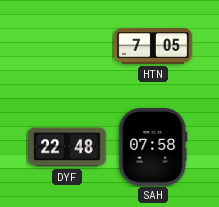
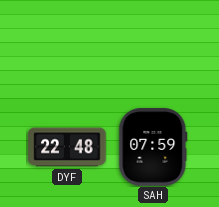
HTN: 7:05 -> none
SAH: 07:58 -> 07:59
